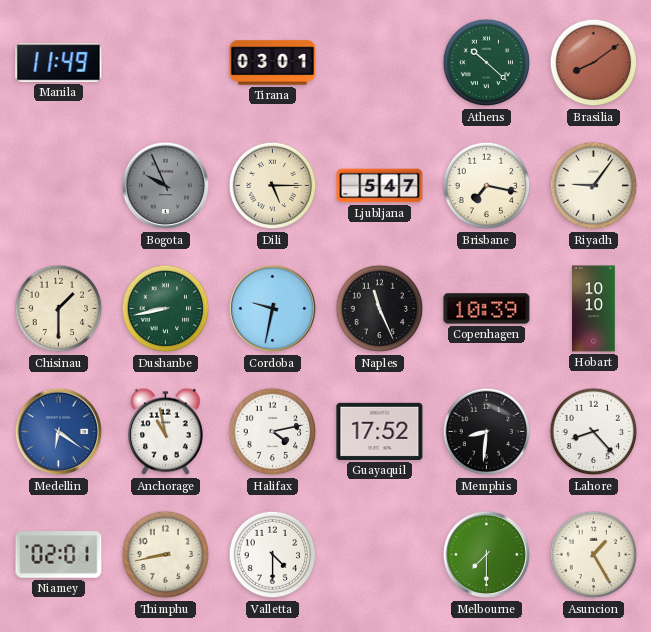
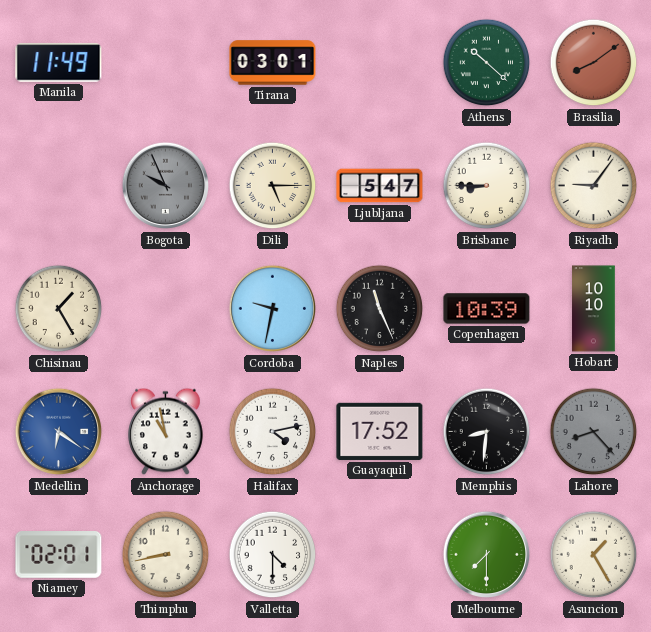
Brisbane: 7:17 -> 8:45
Chisinau: 1:30 -> 1:25
Dushanbe: 8:43 -> none
Lahore dial: white -> grey
